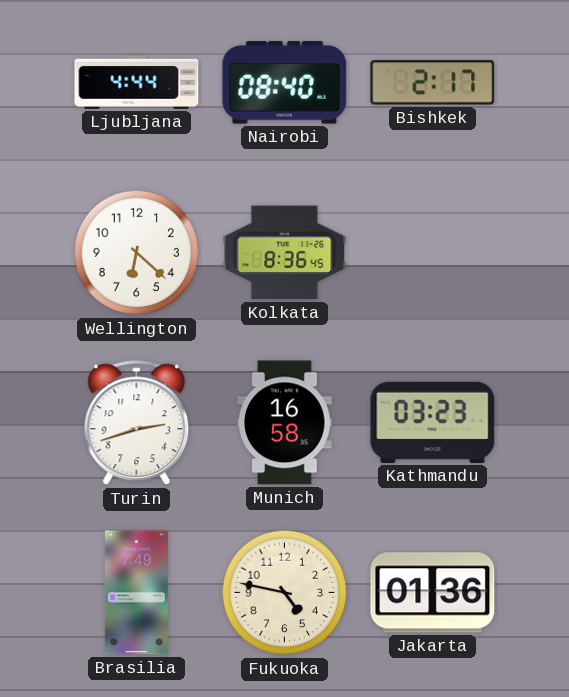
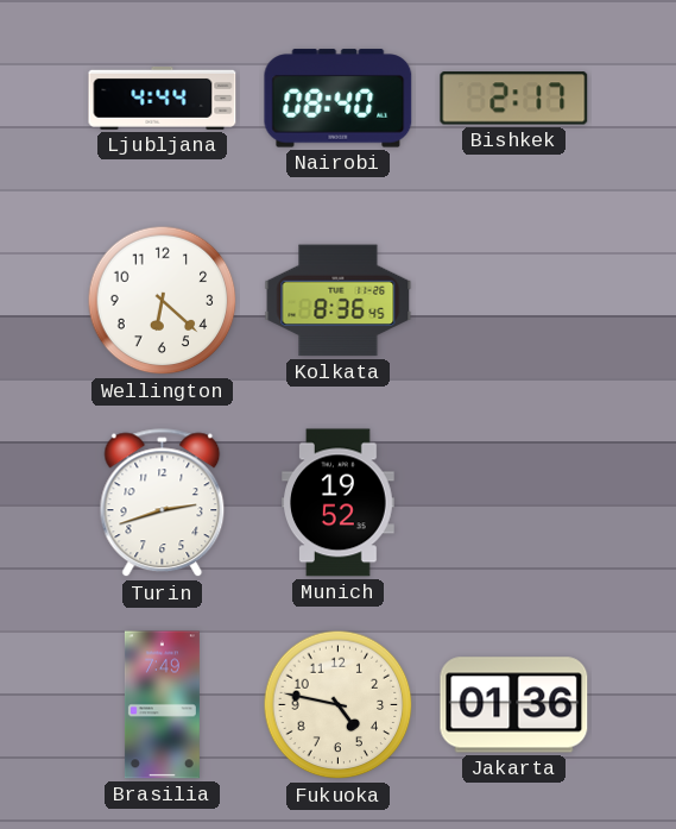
Munich: 16:58 -> 19:52
Kathmandu: 03:23 -> none
